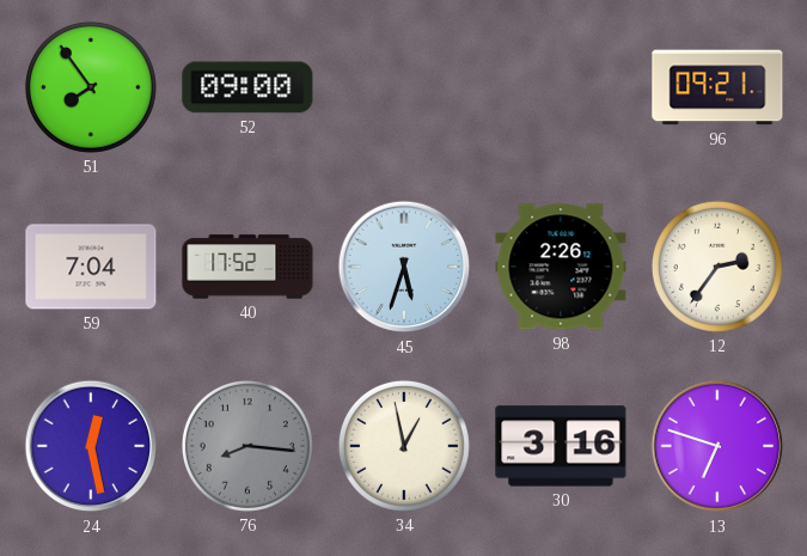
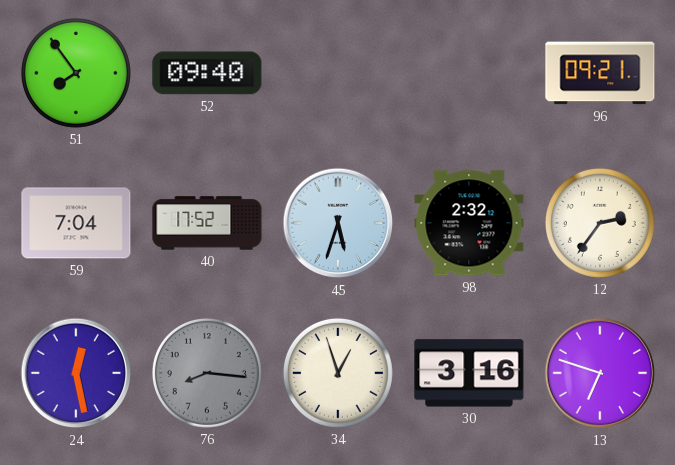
52: 09:00 -> 09:40
98: 2:26 -> 2:32
34: 12:58 -> 12:57
